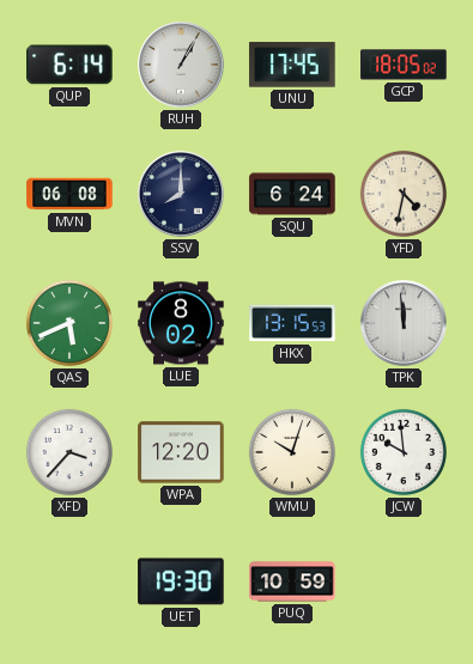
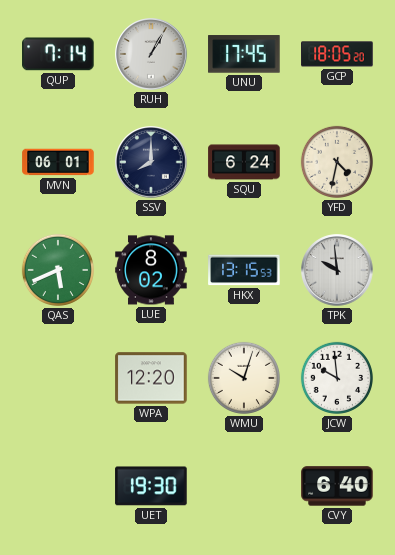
QUP: 6:14 -> 7:14
GCP: 18:05:02 -> 18:05:20
MVN: 06:08 -> 06:01
TPK: 11:59 -> 9:59
XFD: 3:37 -> none
PUQ: 10:59 -> none
CVY: none -> 6:40
